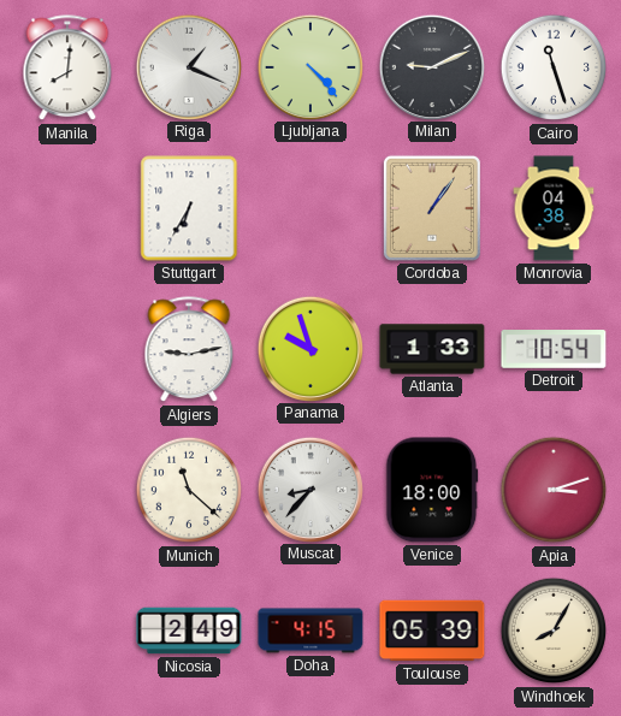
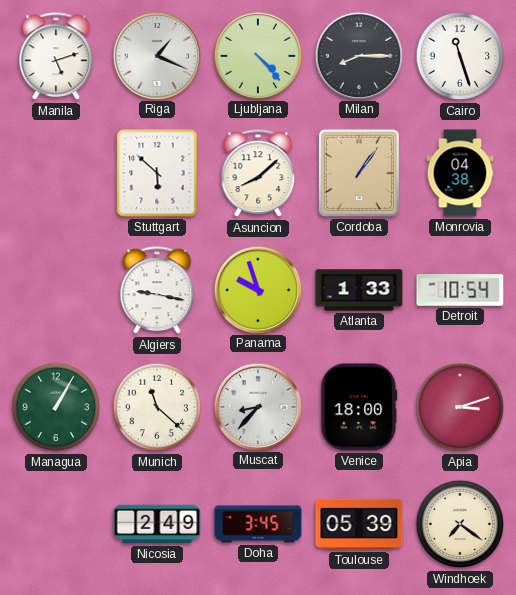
Manila: 8:01 -> 5:12
Milan: 9:11 -> 8:15
Stuttgart: 6:35 -> 5:52
Asuncion: none -> 8:08
Algiers: 9:13 -> 9:17
Managua: none -> 1:05
Doha: 4:15 -> 3:45
Windhoek: 8:05 -> 7:21
